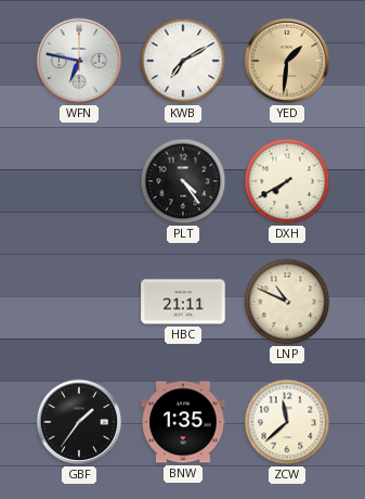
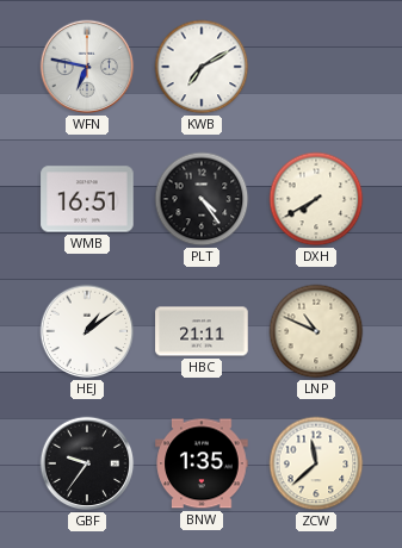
YED: 1:31 -> none
WMB: none -> 16:51
HEJ: none -> 1:09
GBF: 1:36 -> 9:36
